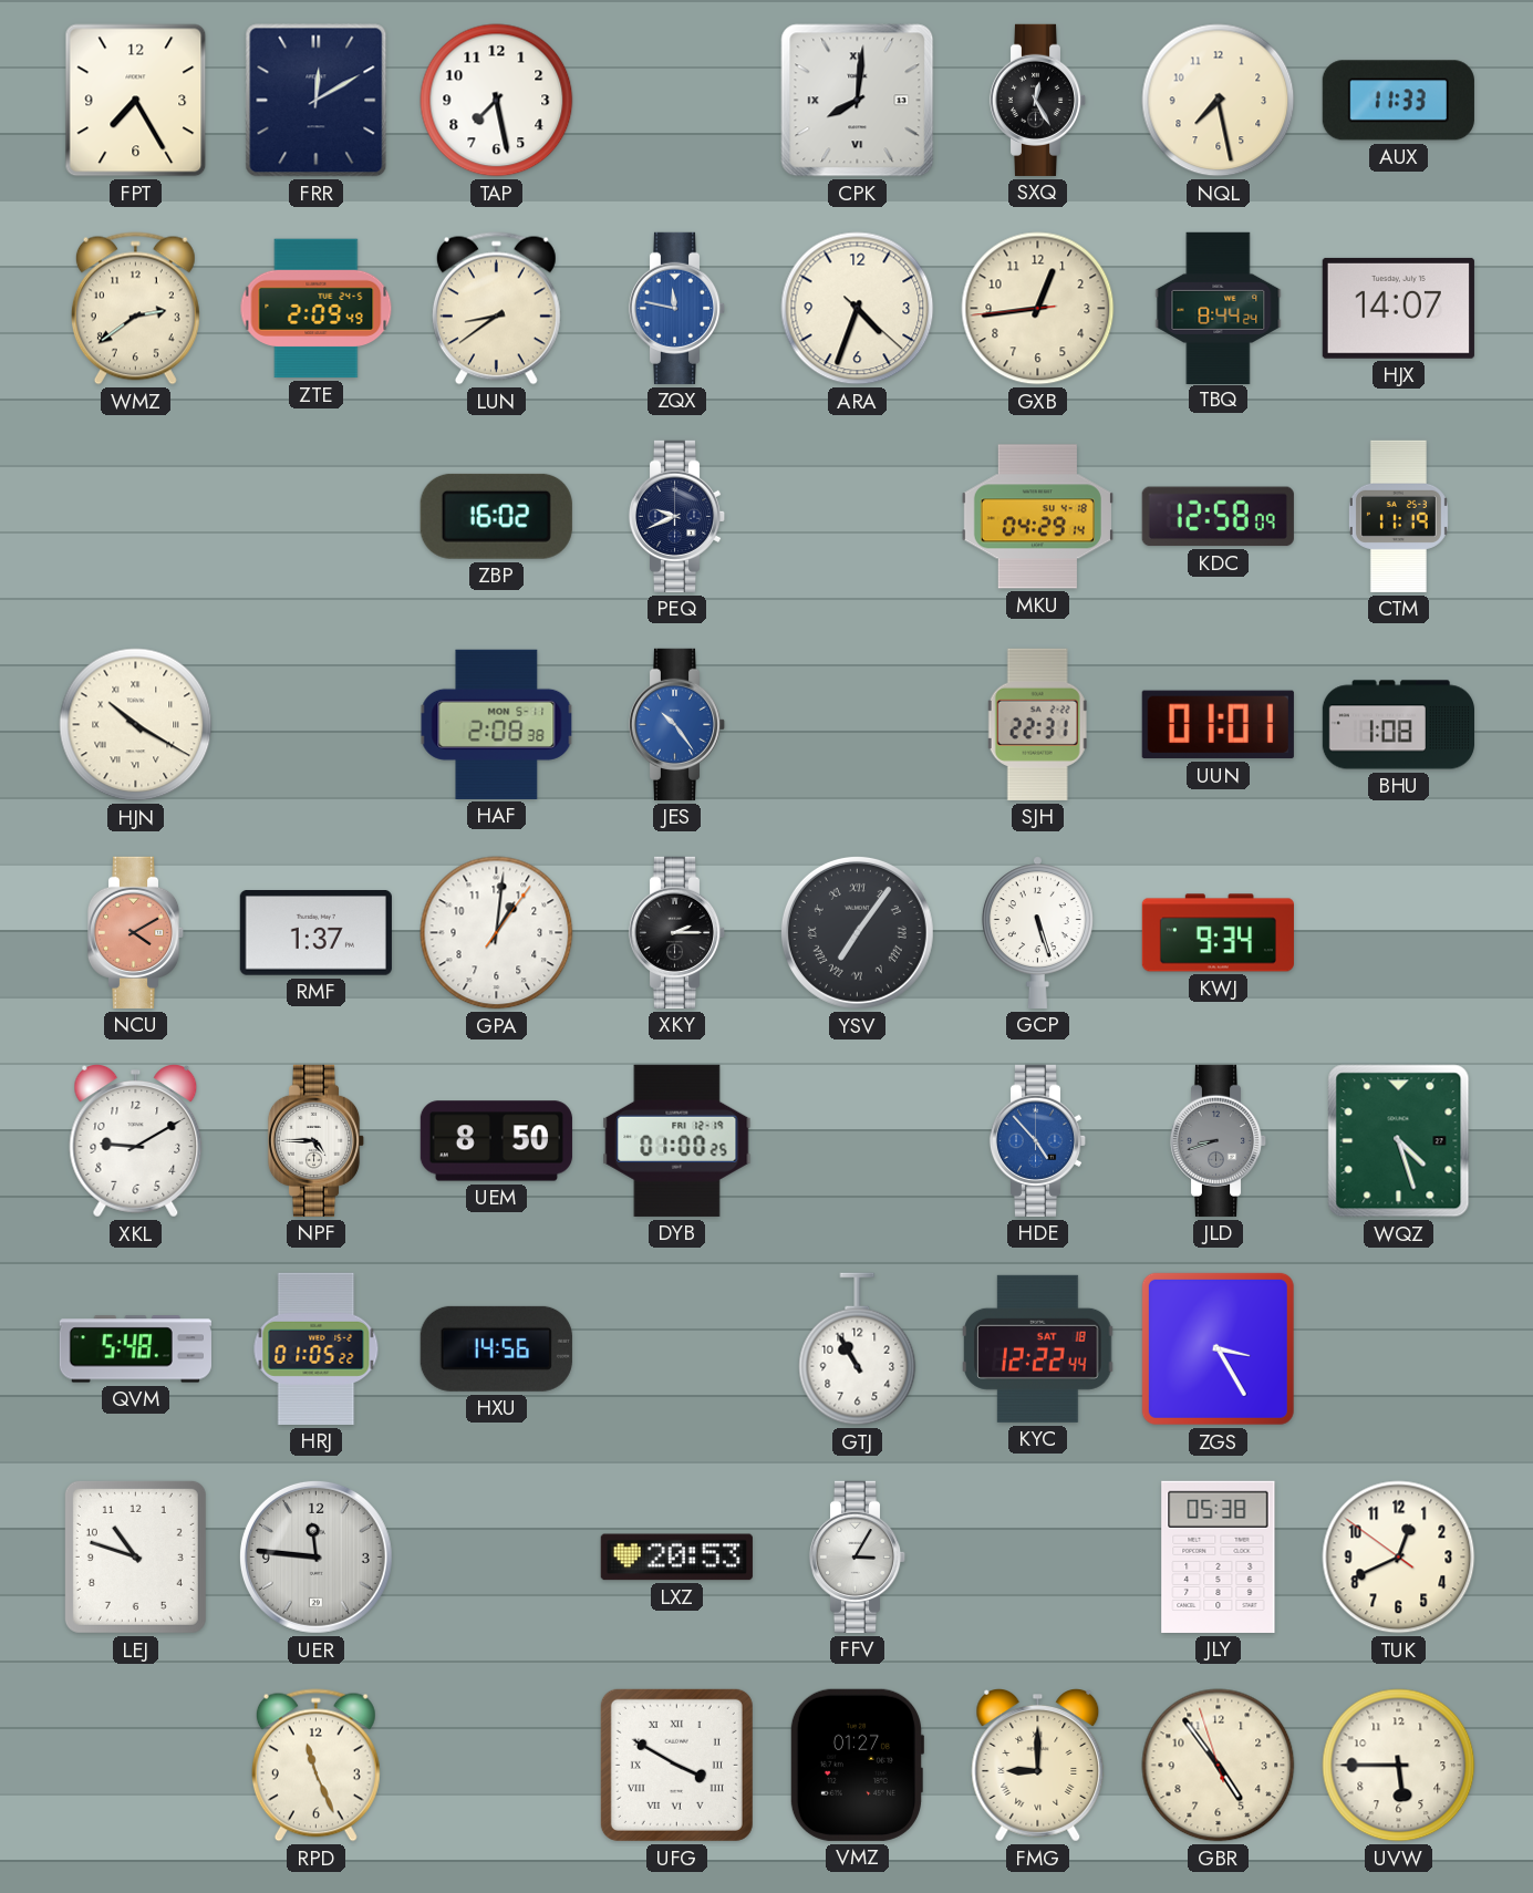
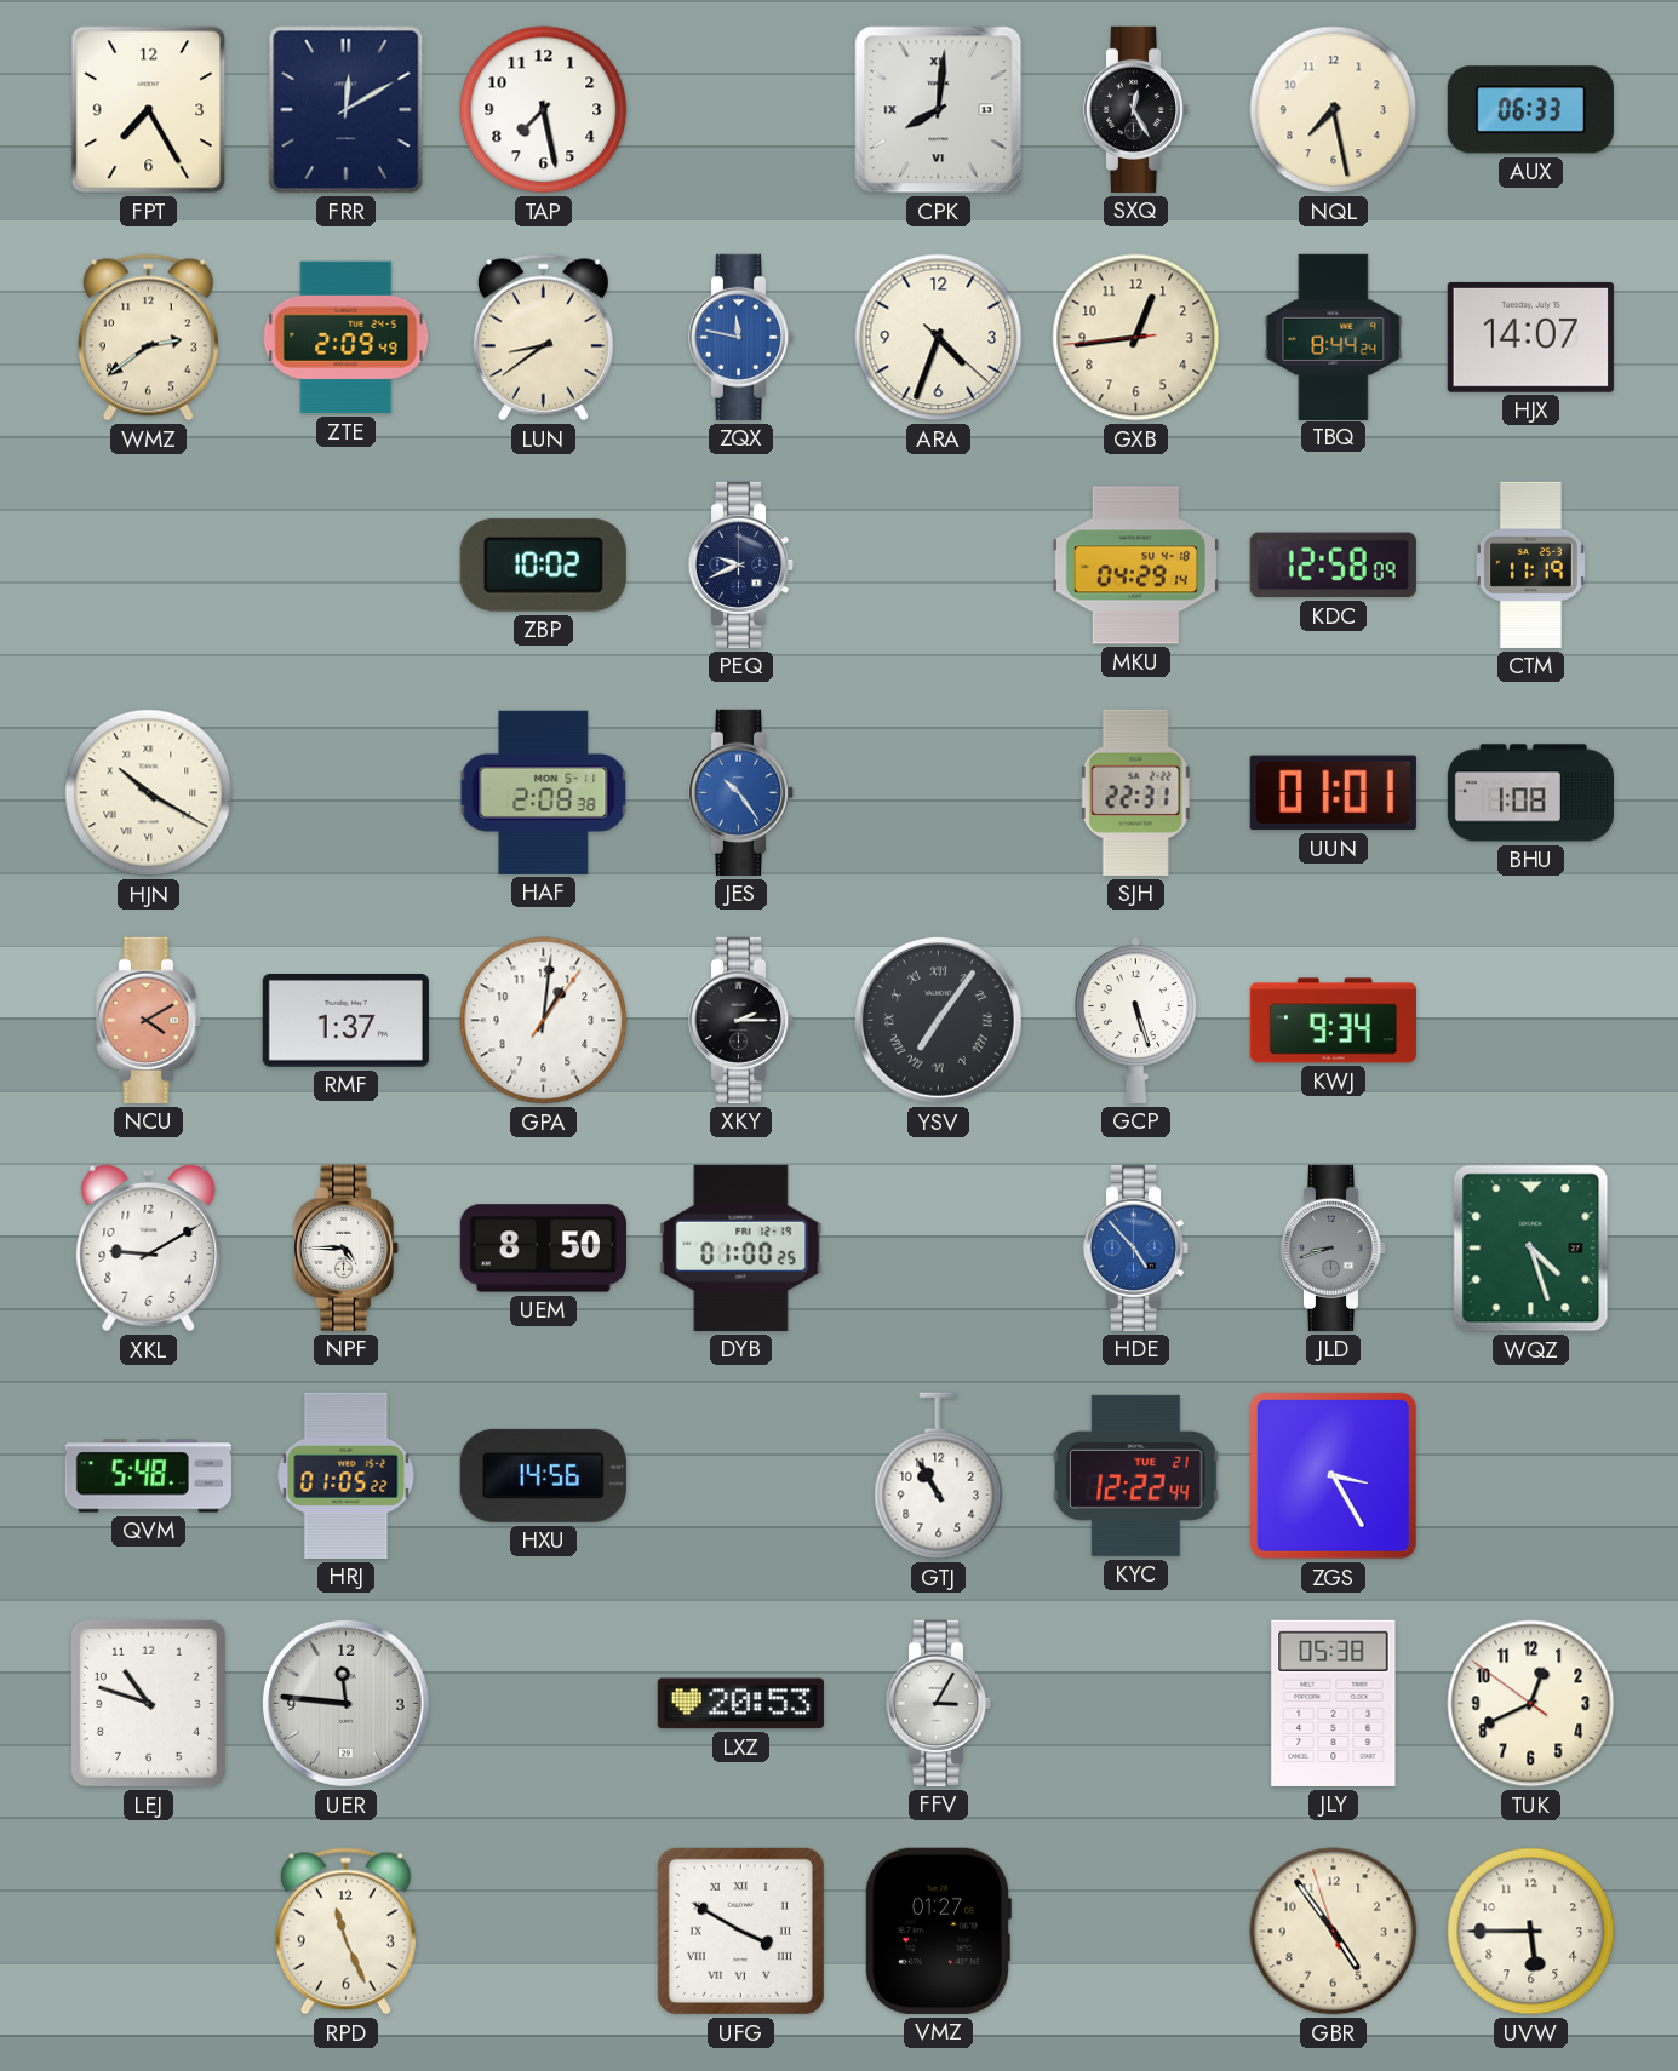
AUX: 11:33 -> 06:33
ZBP: 16:02 -> 10:02
KYC date: SAT 18 -> TUE 21
FMG: 9:00 -> none
